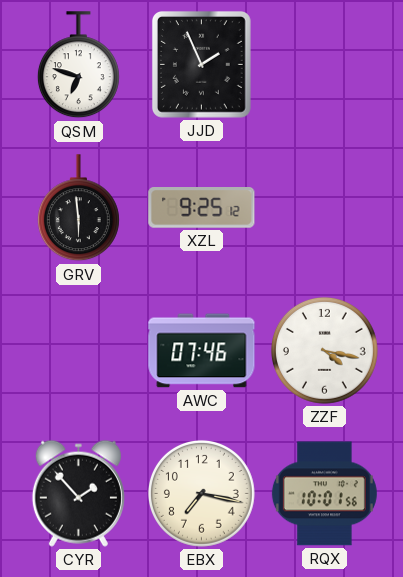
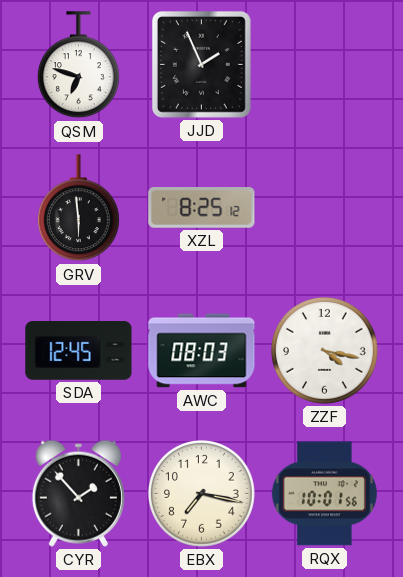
XZL: 9:25 -> 8:25
SDA: none -> 12:45
AWC: 07:46 -> 08:03
